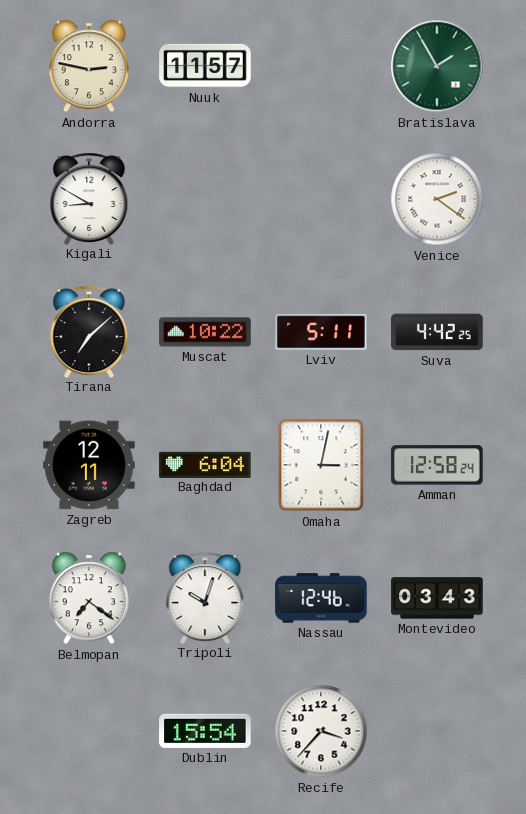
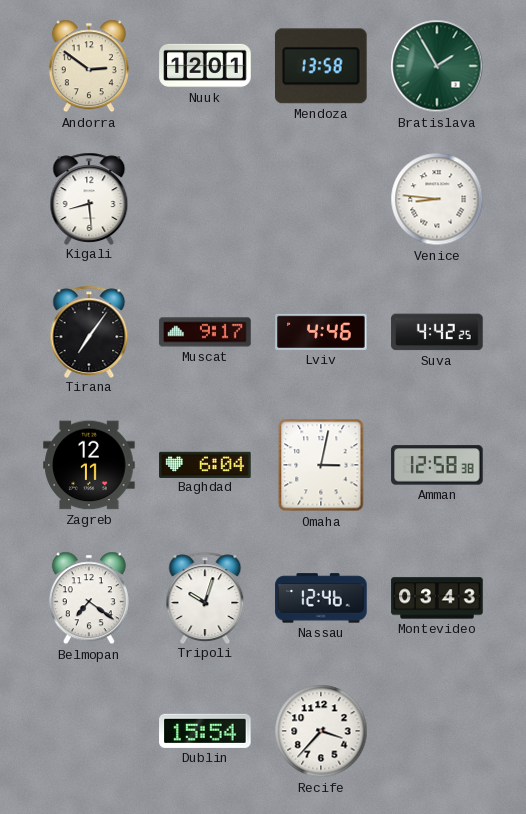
Andorra: 2:47 -> 2:51
Nuuk: 11:57 -> 12:01
Mendoza: none -> 13:58
Kigali: 8:50 -> 8:29
Venice: 2:21 -> 8:46
Tirana: 7:08 -> 7:06
Muscat: 10:22 -> 9:17
Lviv: 5:11 -> 4:46
Amman: 12:58:24 -> 12:58:38
